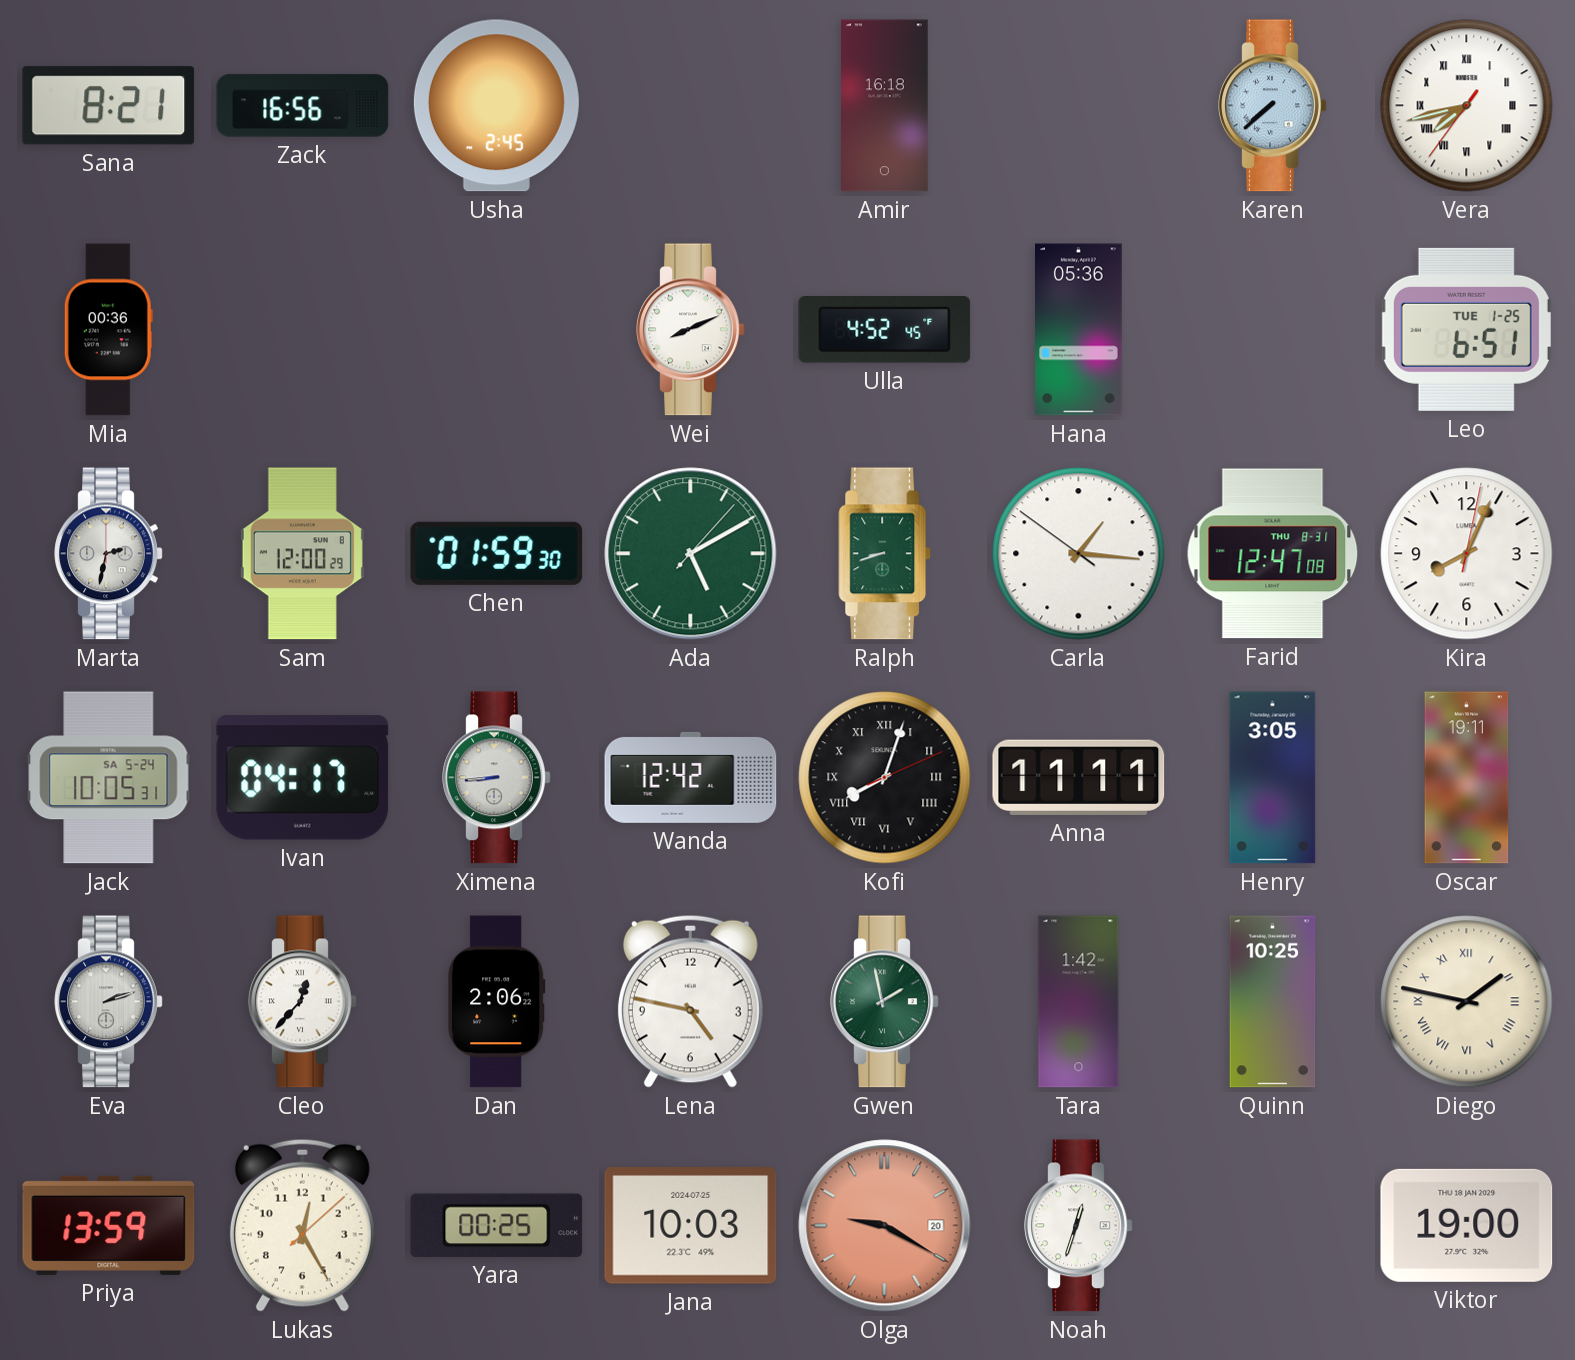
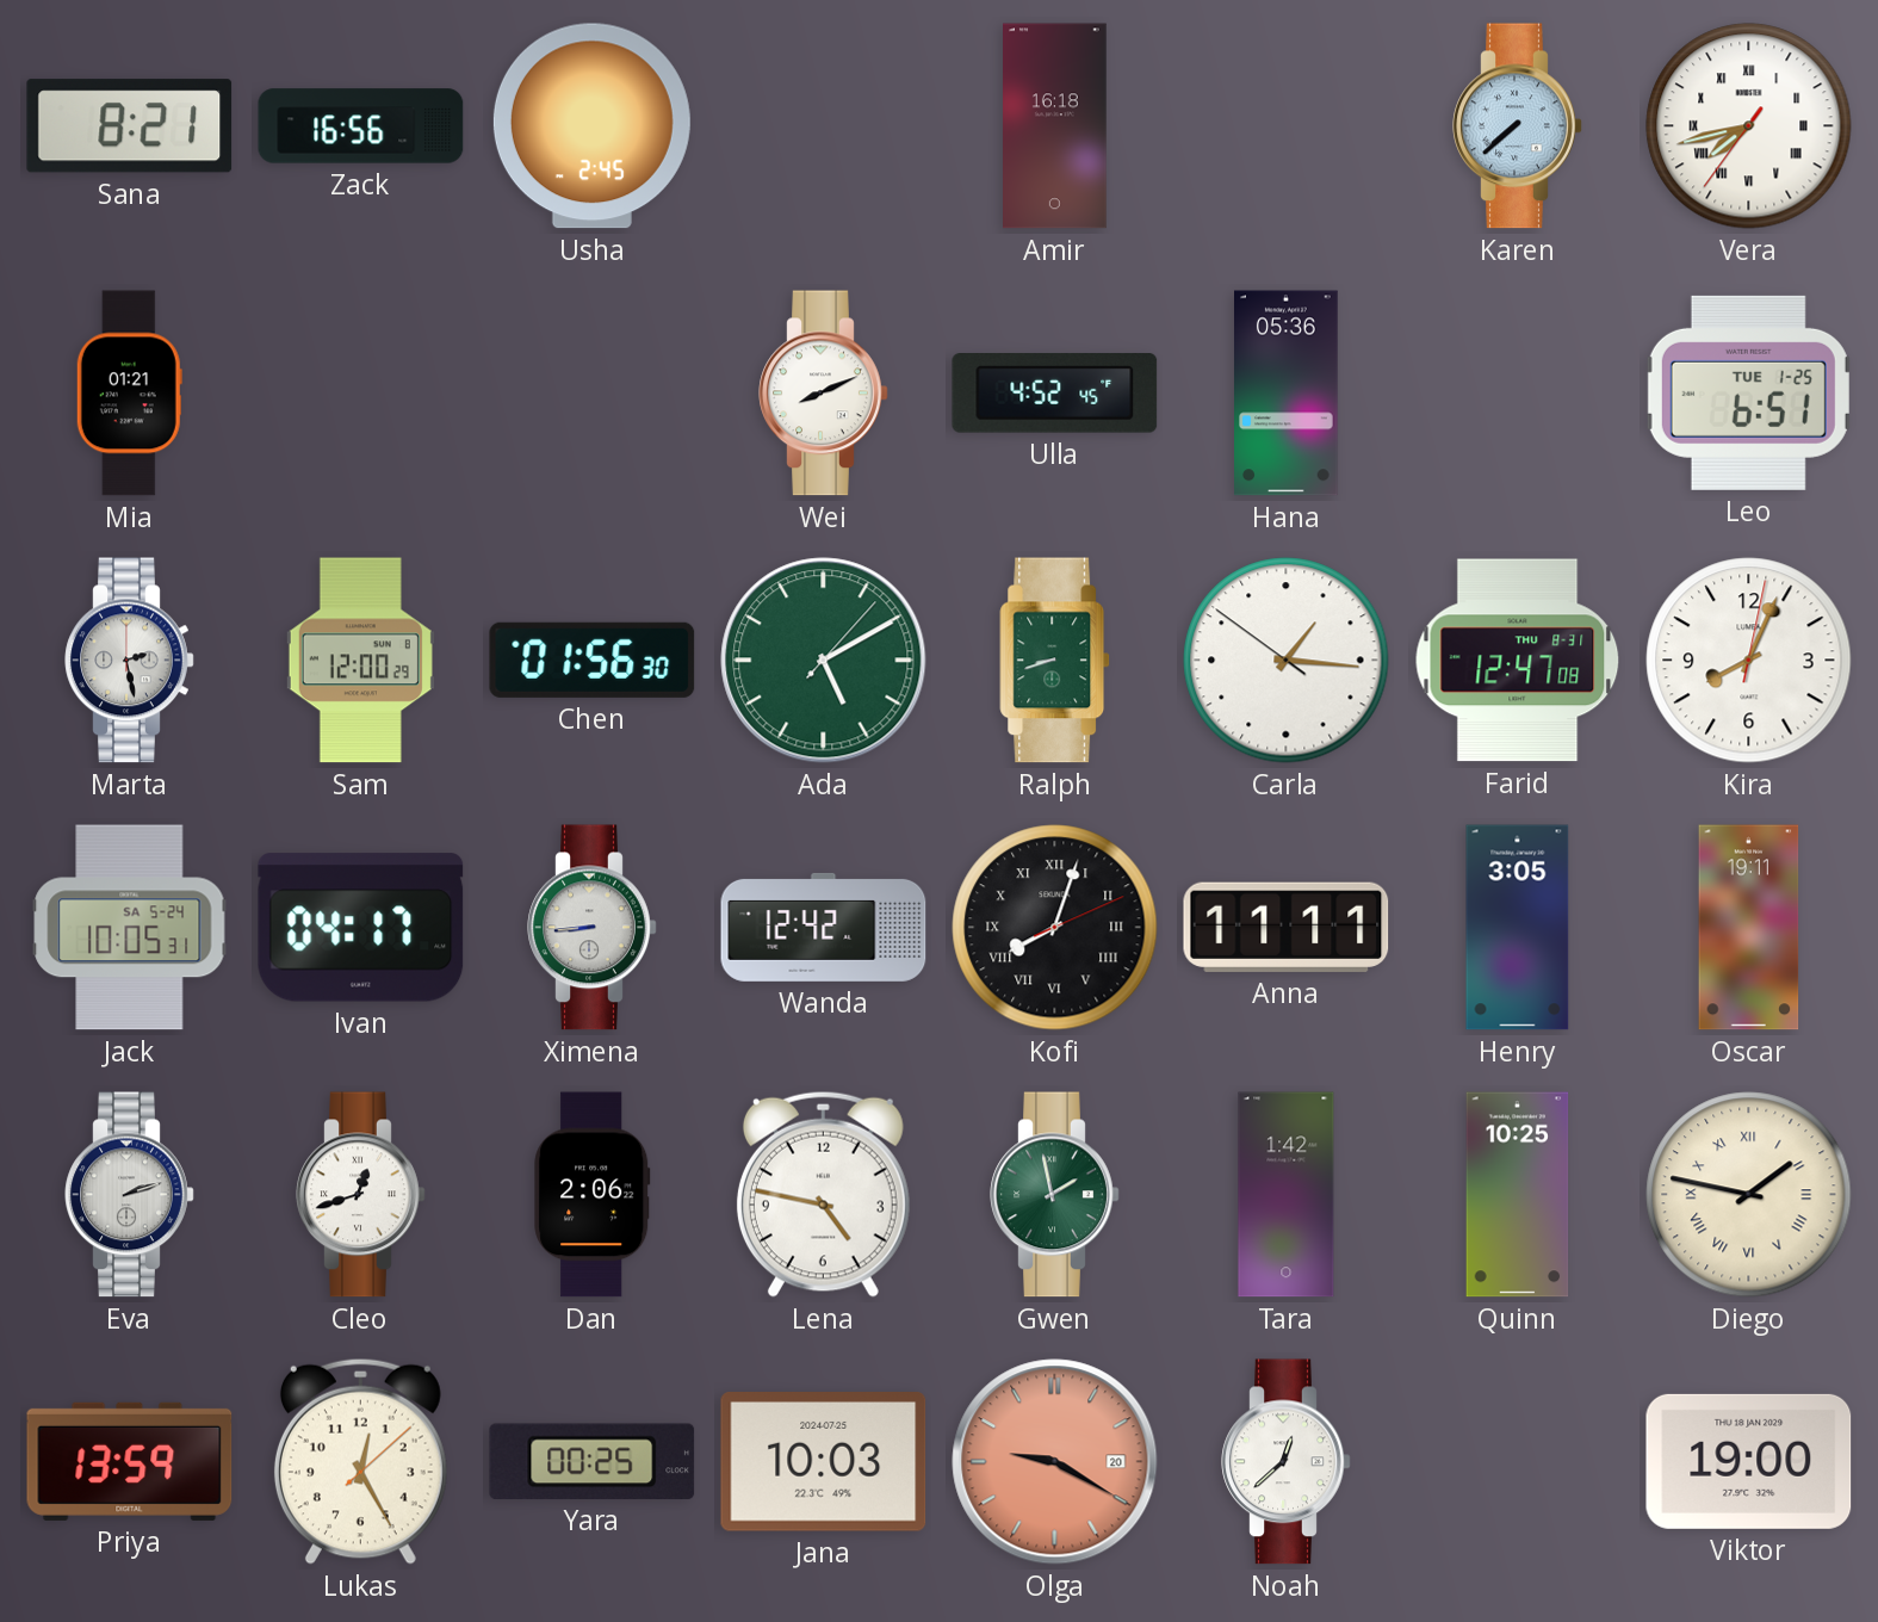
Mia: 00:36 -> 01:21
Marta: 2:32 -> 2:28
Chen: 01:59 -> 01:56
Cleo: 12:37 -> 12:42
Noah: 12:33 -> 12:38
